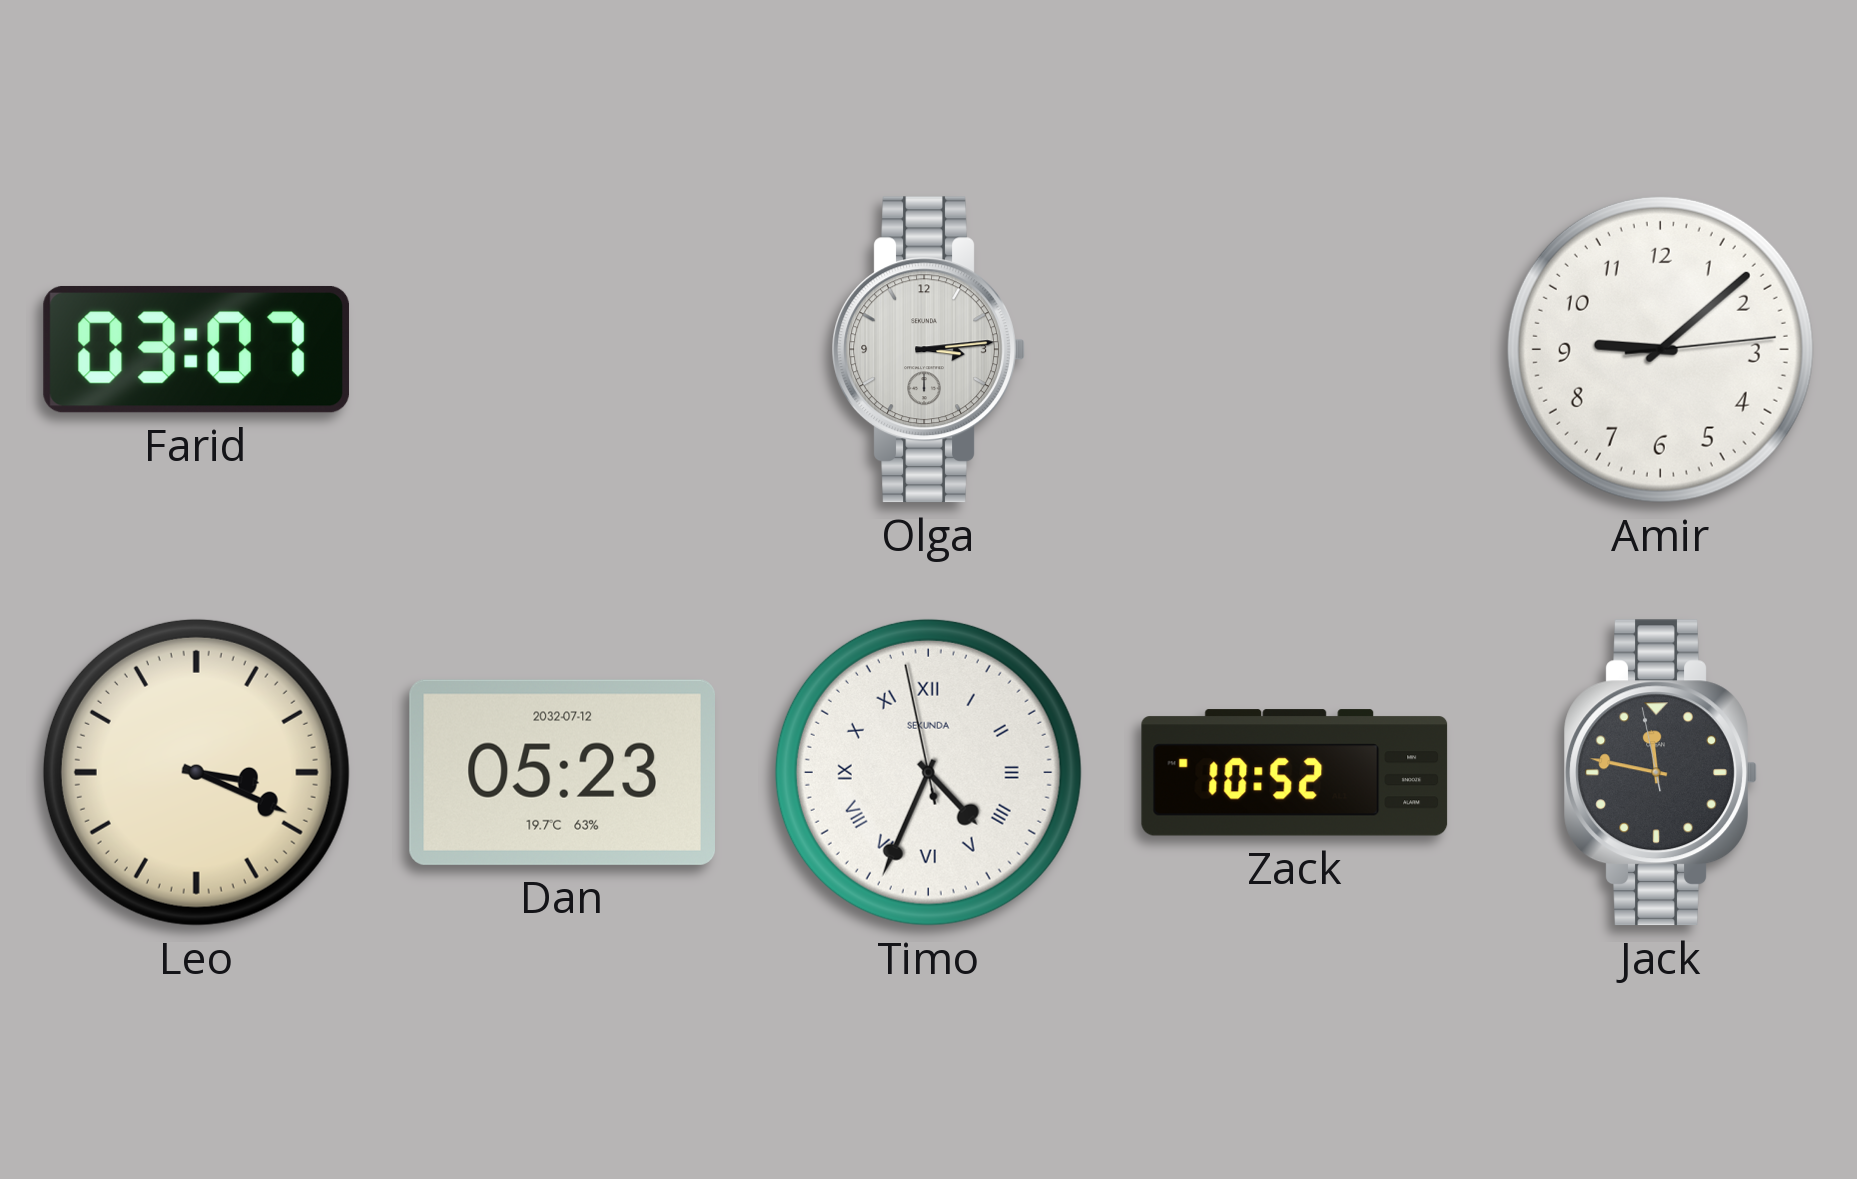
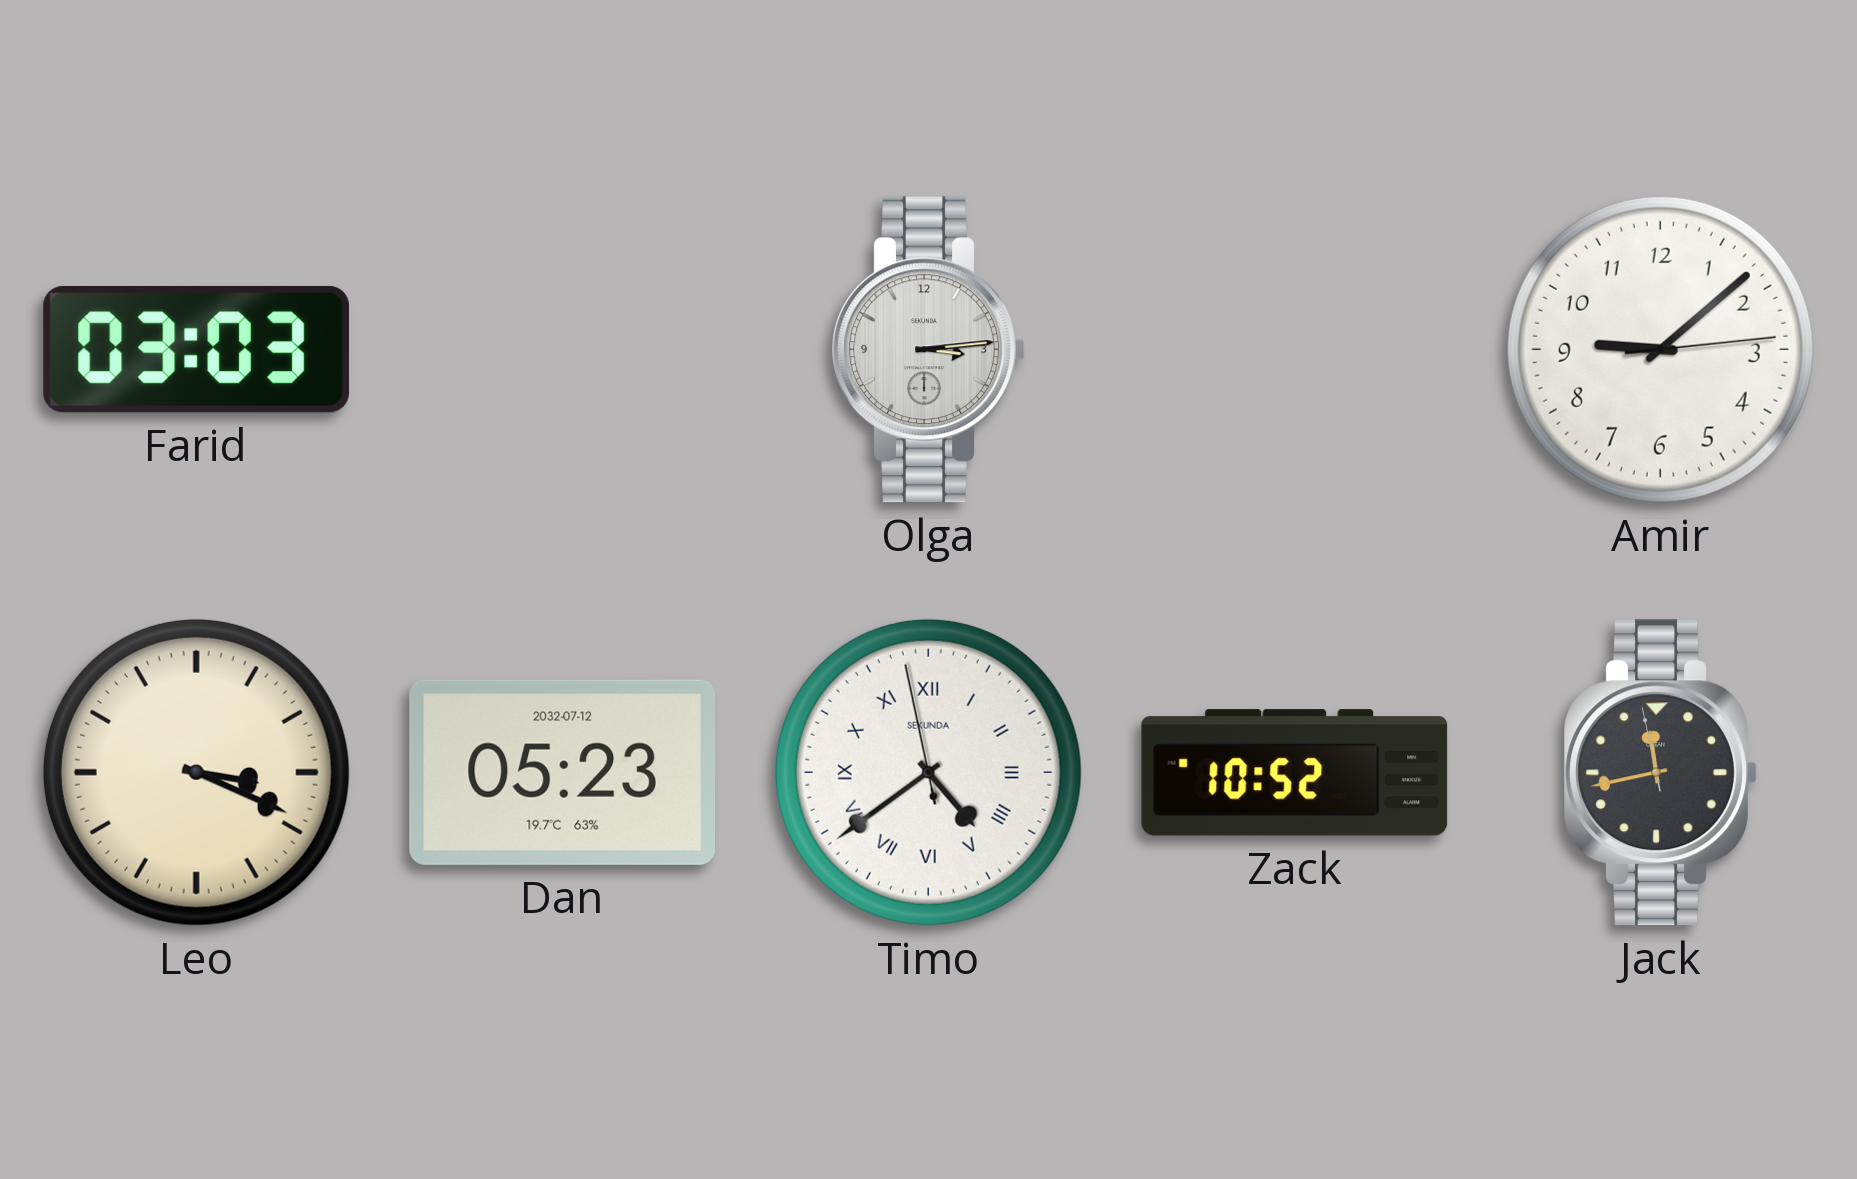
Farid: 03:07 -> 03:03
Timo: 4:33 -> 4:38
Jack: 11:46 -> 11:42
